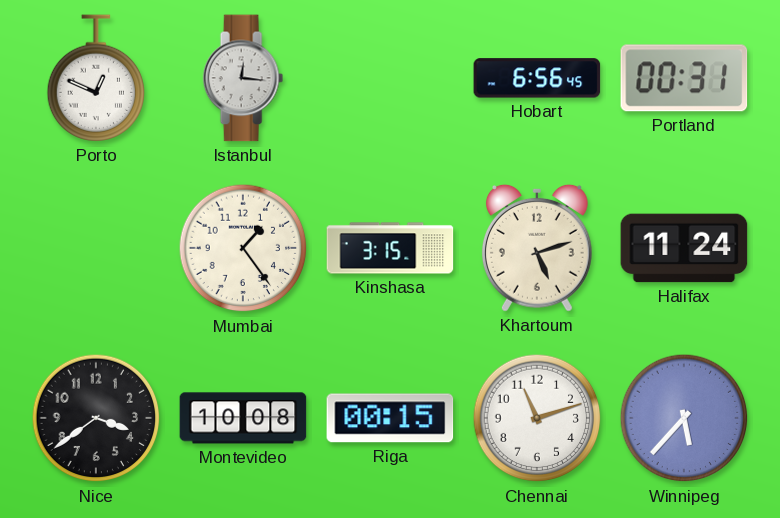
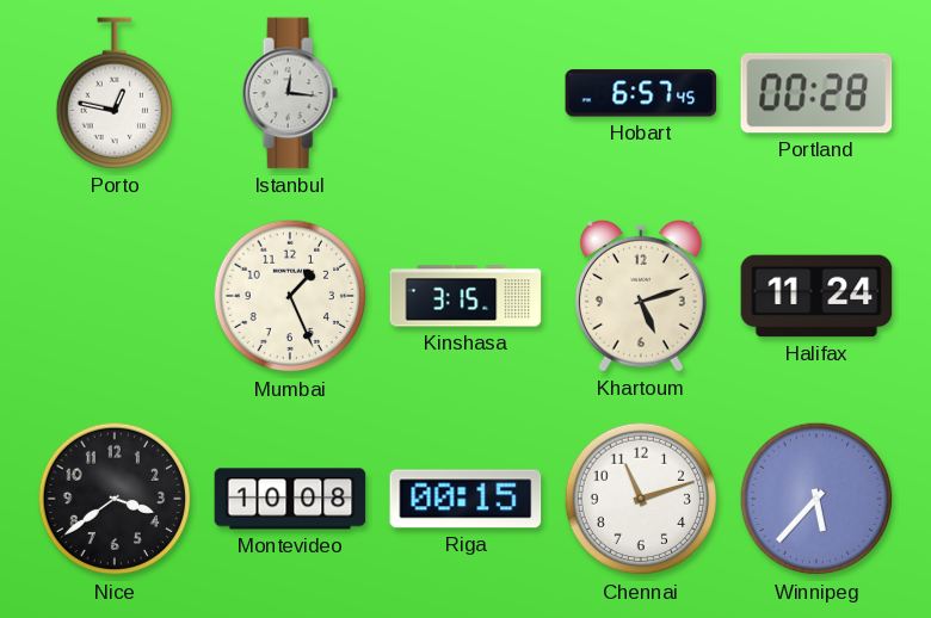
Porto: 12:49 -> 12:47
Hobart: 6:56 -> 6:57
Portland: 00:31 -> 00:28
Mumbai: 1:24 -> 1:26
